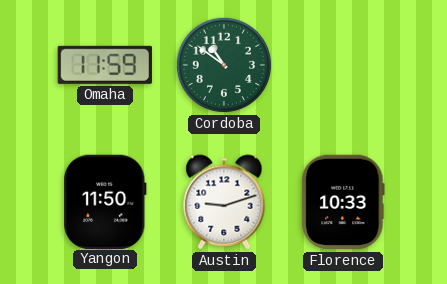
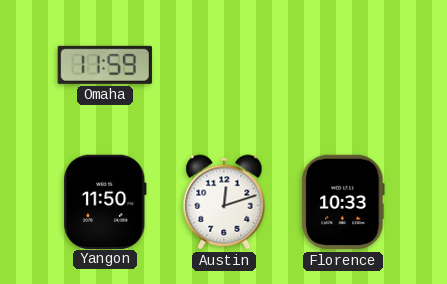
Cordoba: 10:51 -> none
Austin: 9:12 -> 12:12
